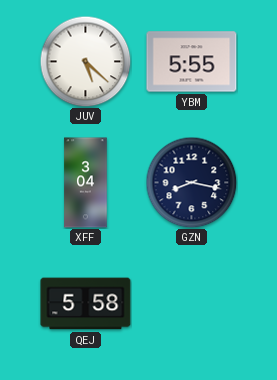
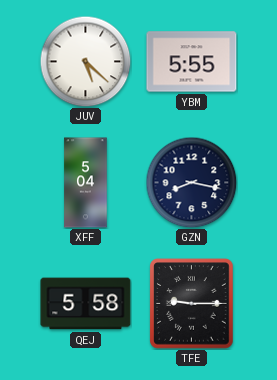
XFF: 3:04 -> 5:04
TFE: none -> 9:15
